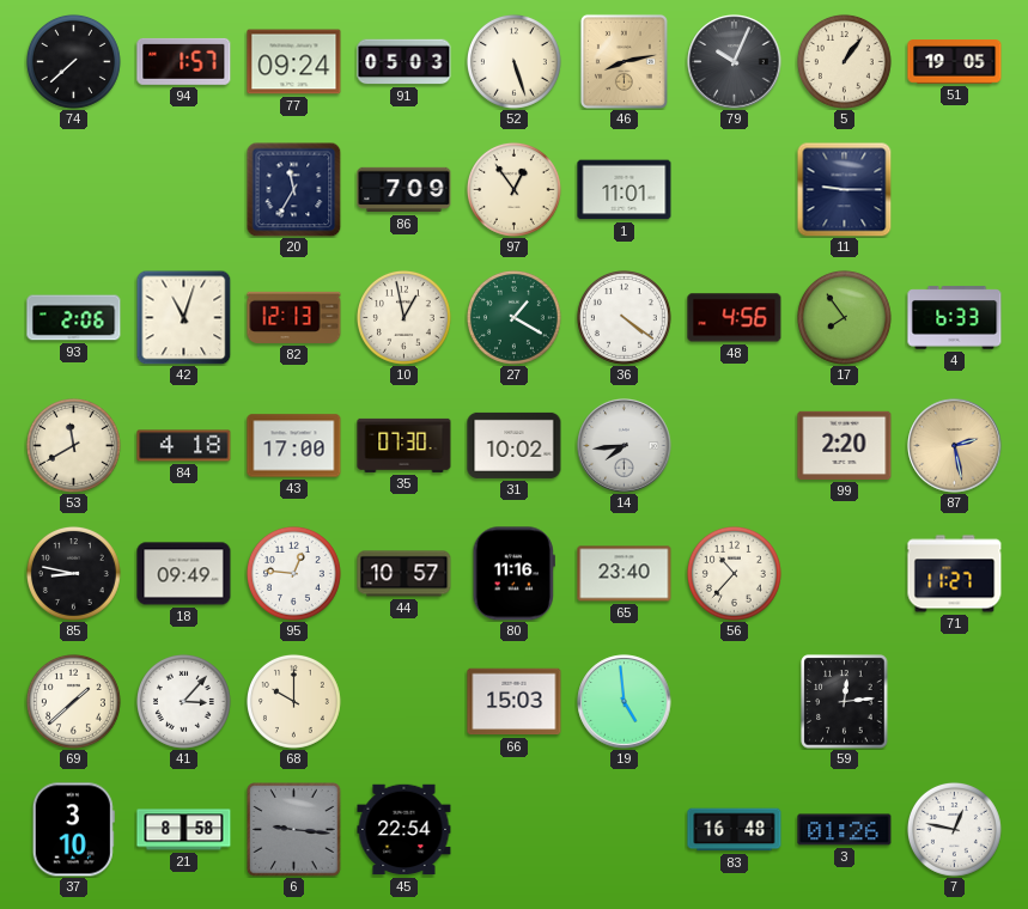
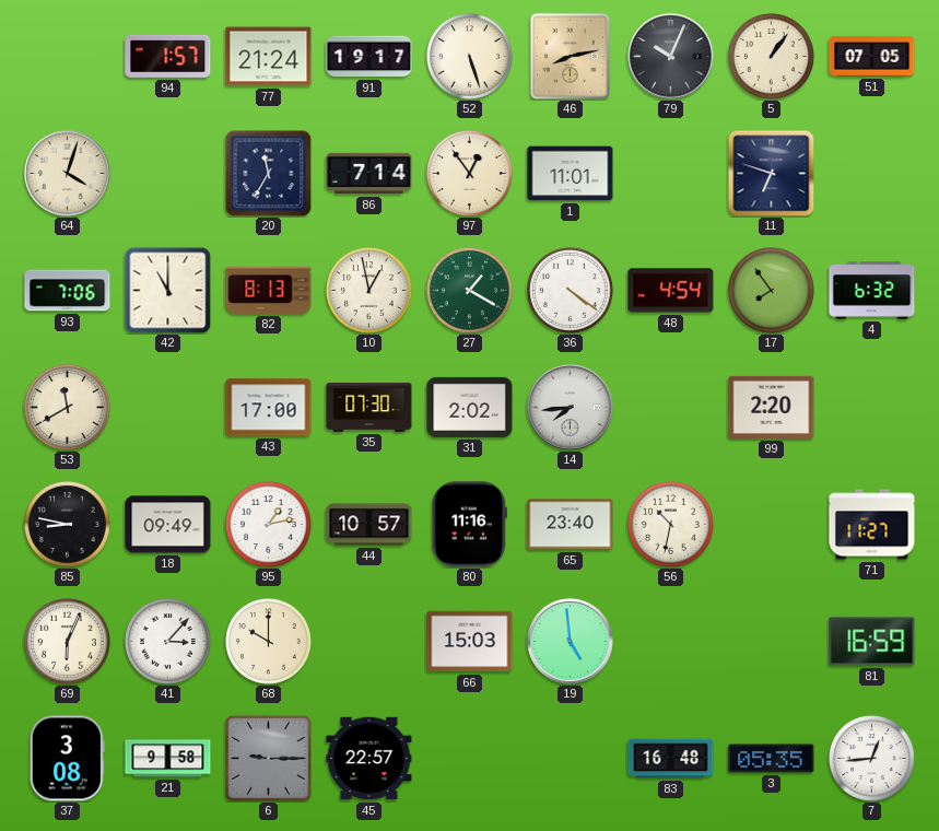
74: 7:38 -> none
77: 09:24 -> 21:24
91: 05:03 -> 19:17
51: 19:05 -> 07:05
64: none -> 4:03
86: 7:09 -> 7:14
11: 9:15 -> 6:48
93: 2:06 -> 7:06
42: 11:03 -> 11:00
82: 12:13 -> 8:13
48: 4:56 -> 4:54
4: 6:33 -> 6:32
84: 4:18 -> none
31: 10:02 -> 2:02
87: 2:28 -> none
95: 12:46 -> 1:13
56: 10:37 -> 10:32
69: 1:38 -> 6:04
59: 12:14 -> none
81: none -> 16:59
37: 3:10 -> 3:08
21: 8:58 -> 9:58
6: 9:16 -> 9:15
45: 22:54 -> 22:57
3: 01:26 -> 05:35
7: 12:47 -> 12:44
